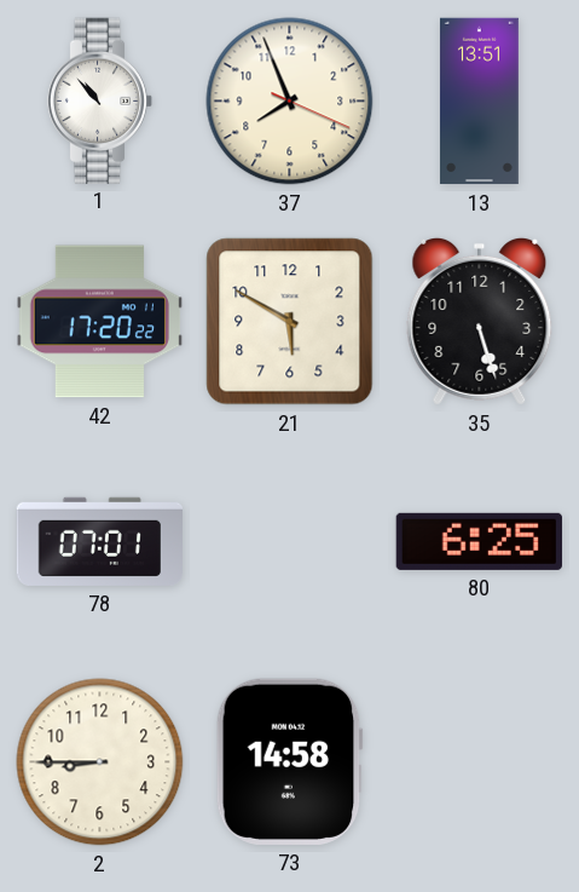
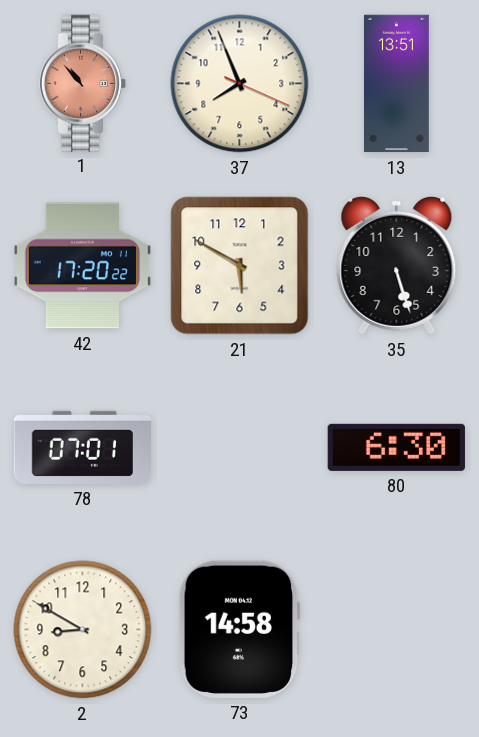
1 dial: white -> salmon
80: 6:25 -> 6:30
2: 8:45 -> 8:50
